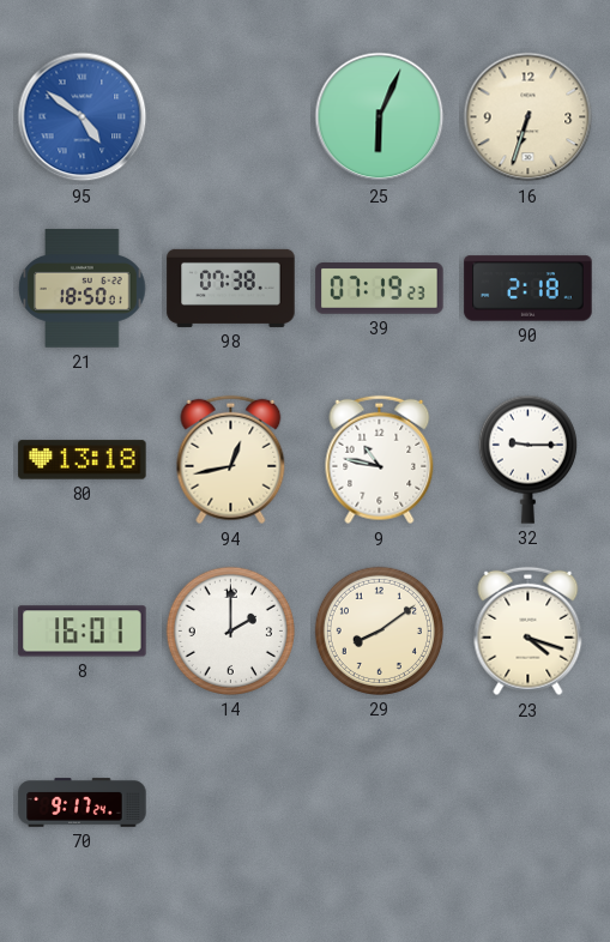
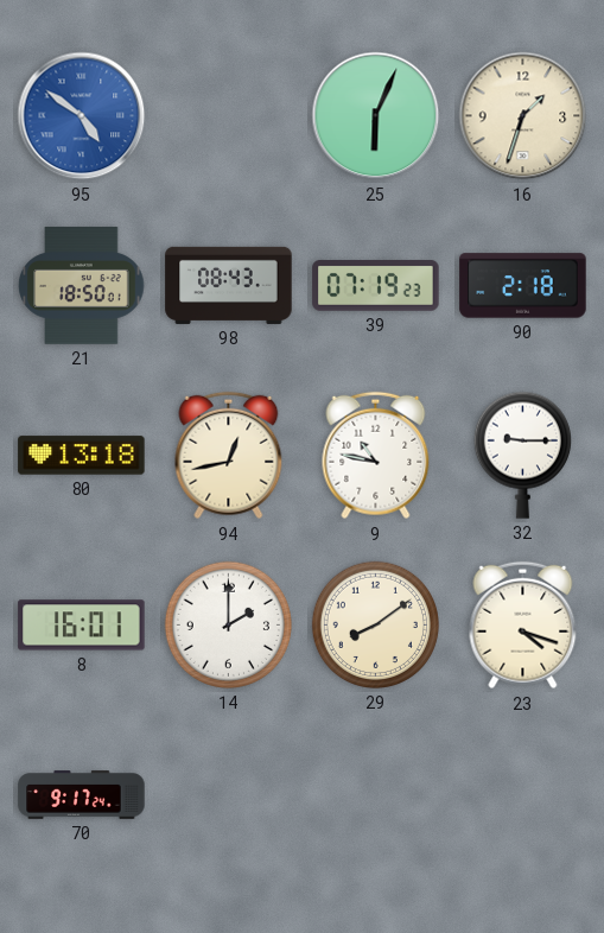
16: 6:33 -> 1:33
98: 07:38 -> 08:43
